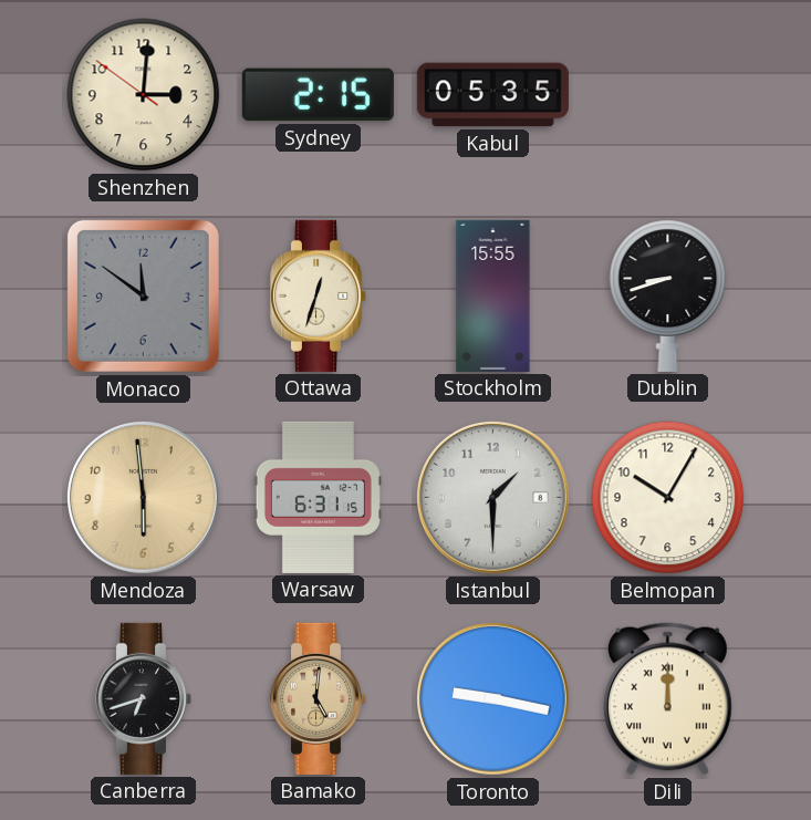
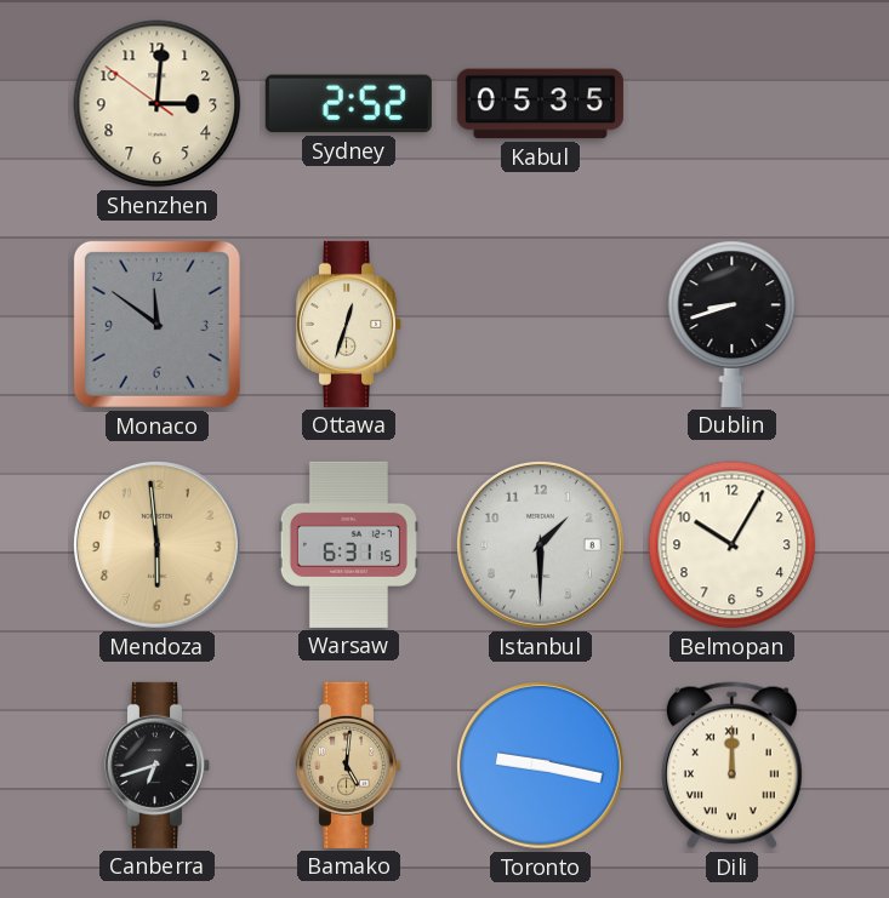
Sydney: 2:15 -> 2:52
Stockholm: 15:55 -> none
